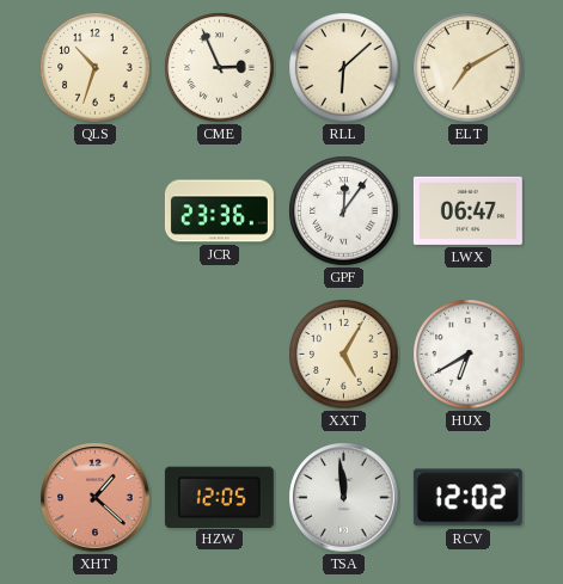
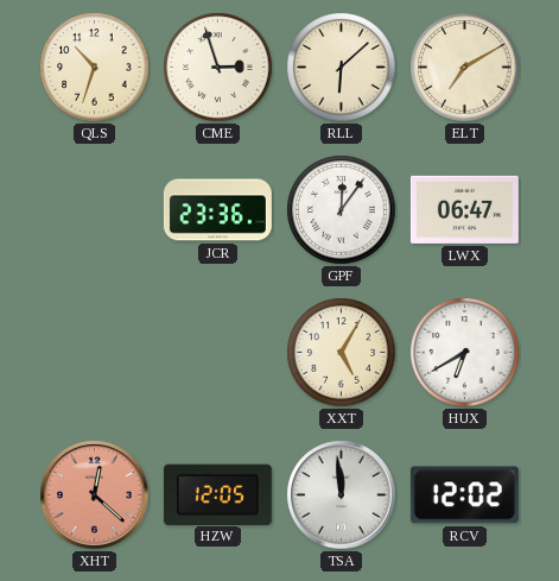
CME: 2:56 -> 2:57
XHT: 1:22 -> 12:22
